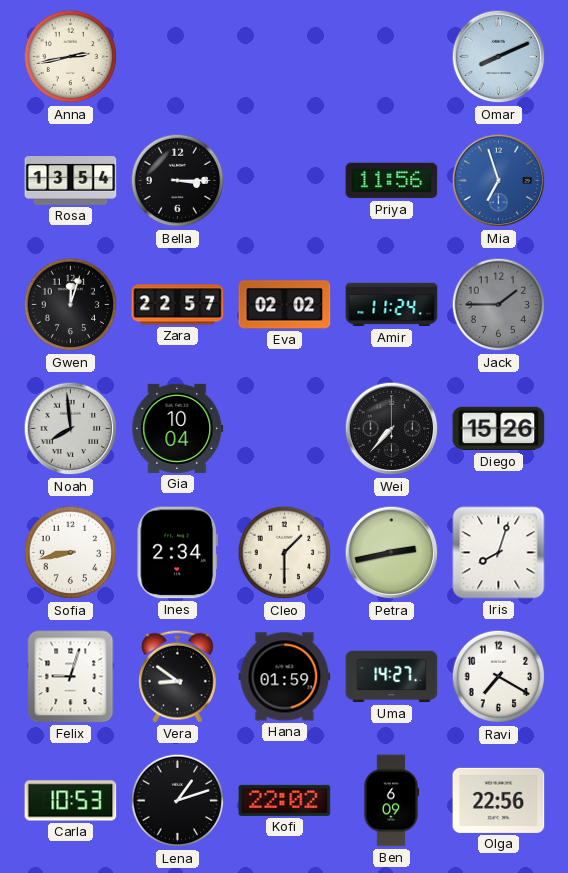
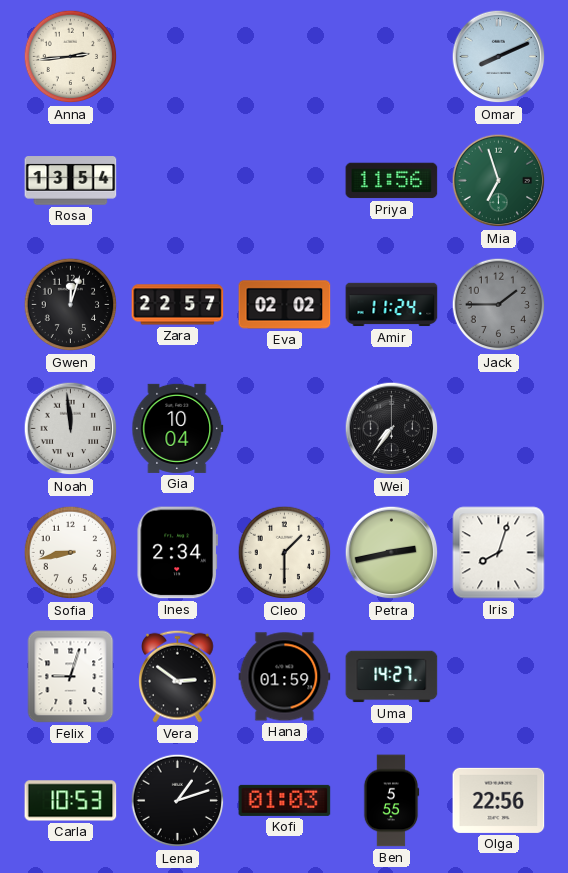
Anna: 2:43 -> 2:44
Bella: 3:15 -> none
Mia dial: blue -> green
Noah: 7:59 -> 11:59
Wei: 7:37 -> 7:36
Diego: 15:26 -> none
Vera: 8:51 -> 2:51
Ravi: 7:20 -> none
Kofi: 22:02 -> 01:03
Ben: 6:09 -> 5:55
